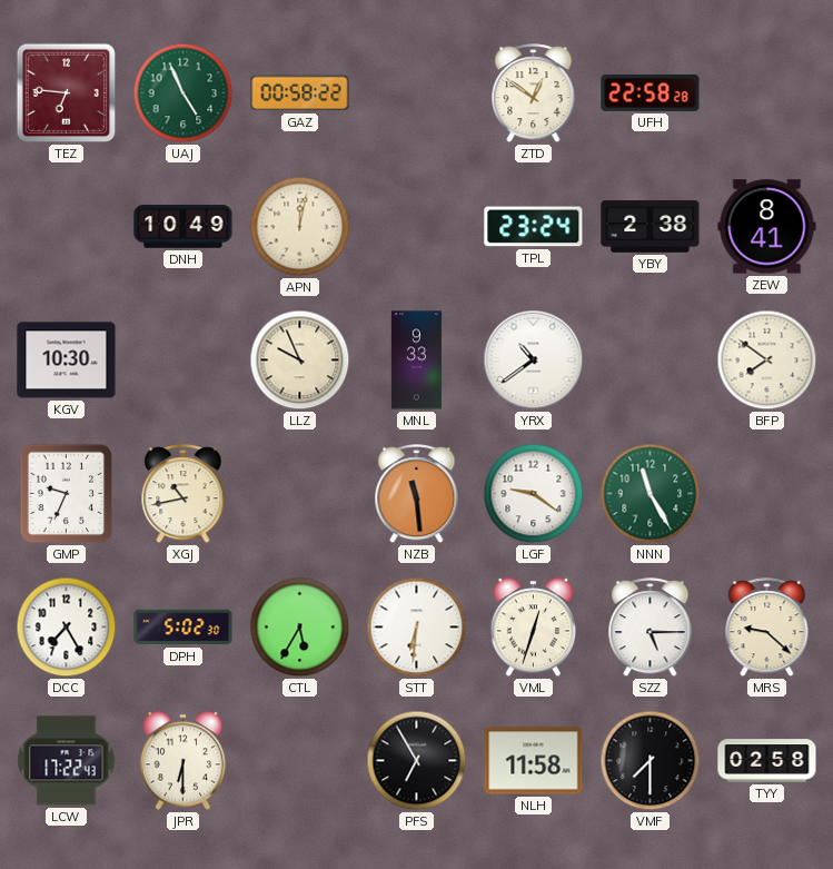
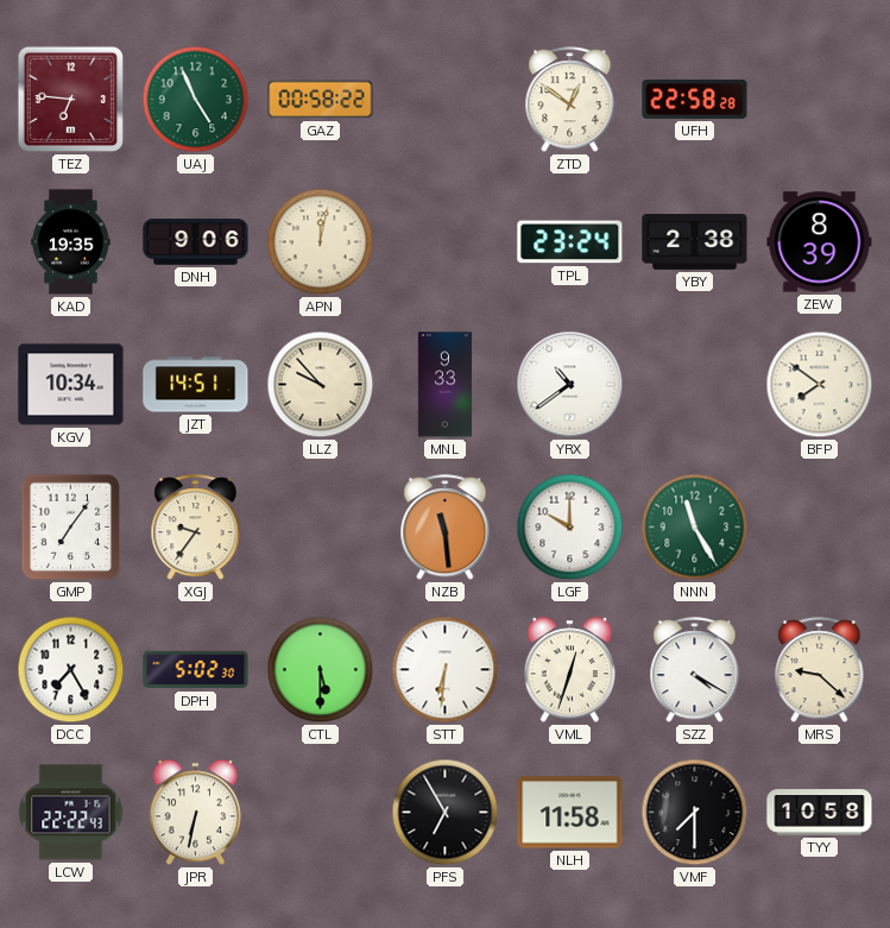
KAD: none -> 19:35
DNH: 10:49 -> 9:06
ZEW: 8:41 -> 8:39
KGV: 10:30 -> 10:34
JZT: none -> 14:51
LLZ: 9:56 -> 9:53
GMP: 9:34 -> 7:06
XGJ: 10:43 -> 9:36
LGF: 9:21 -> 10:00
CTL: 5:35 -> 5:30
SZZ: 5:15 -> 4:20
LCW: 17:22 -> 22:22
JPR: 6:30 -> 6:32
TYY: 02:58 -> 10:58
